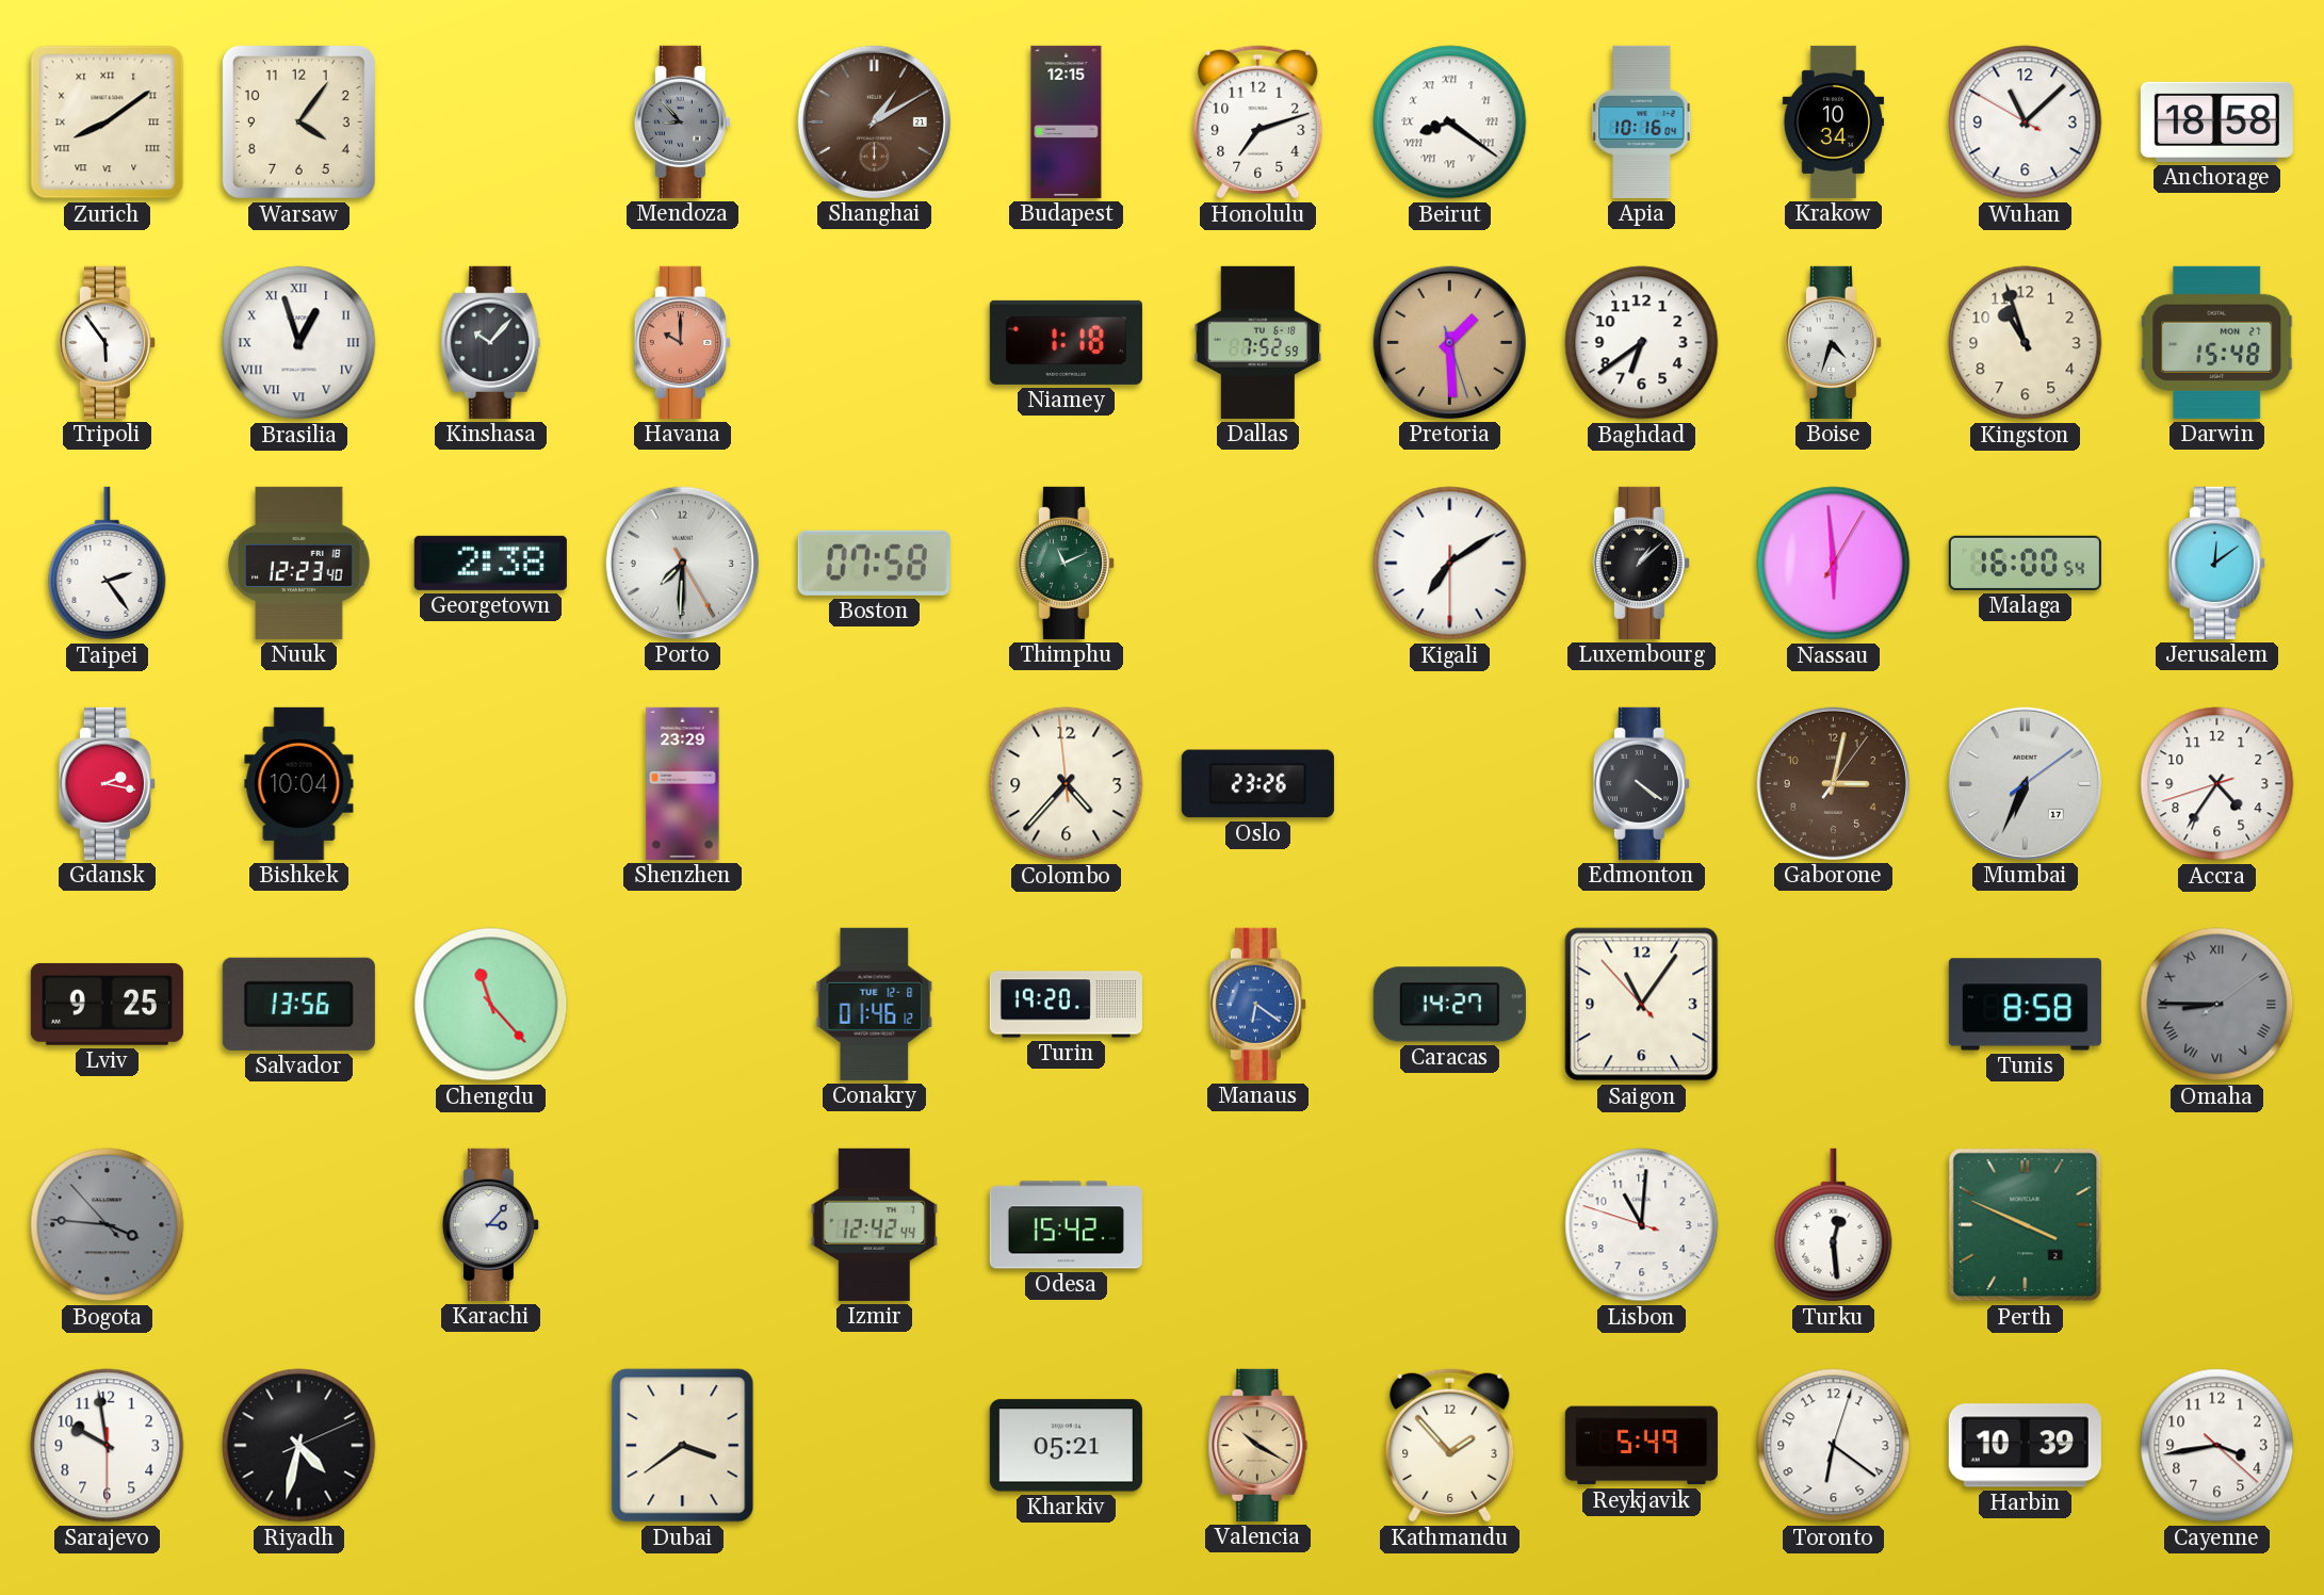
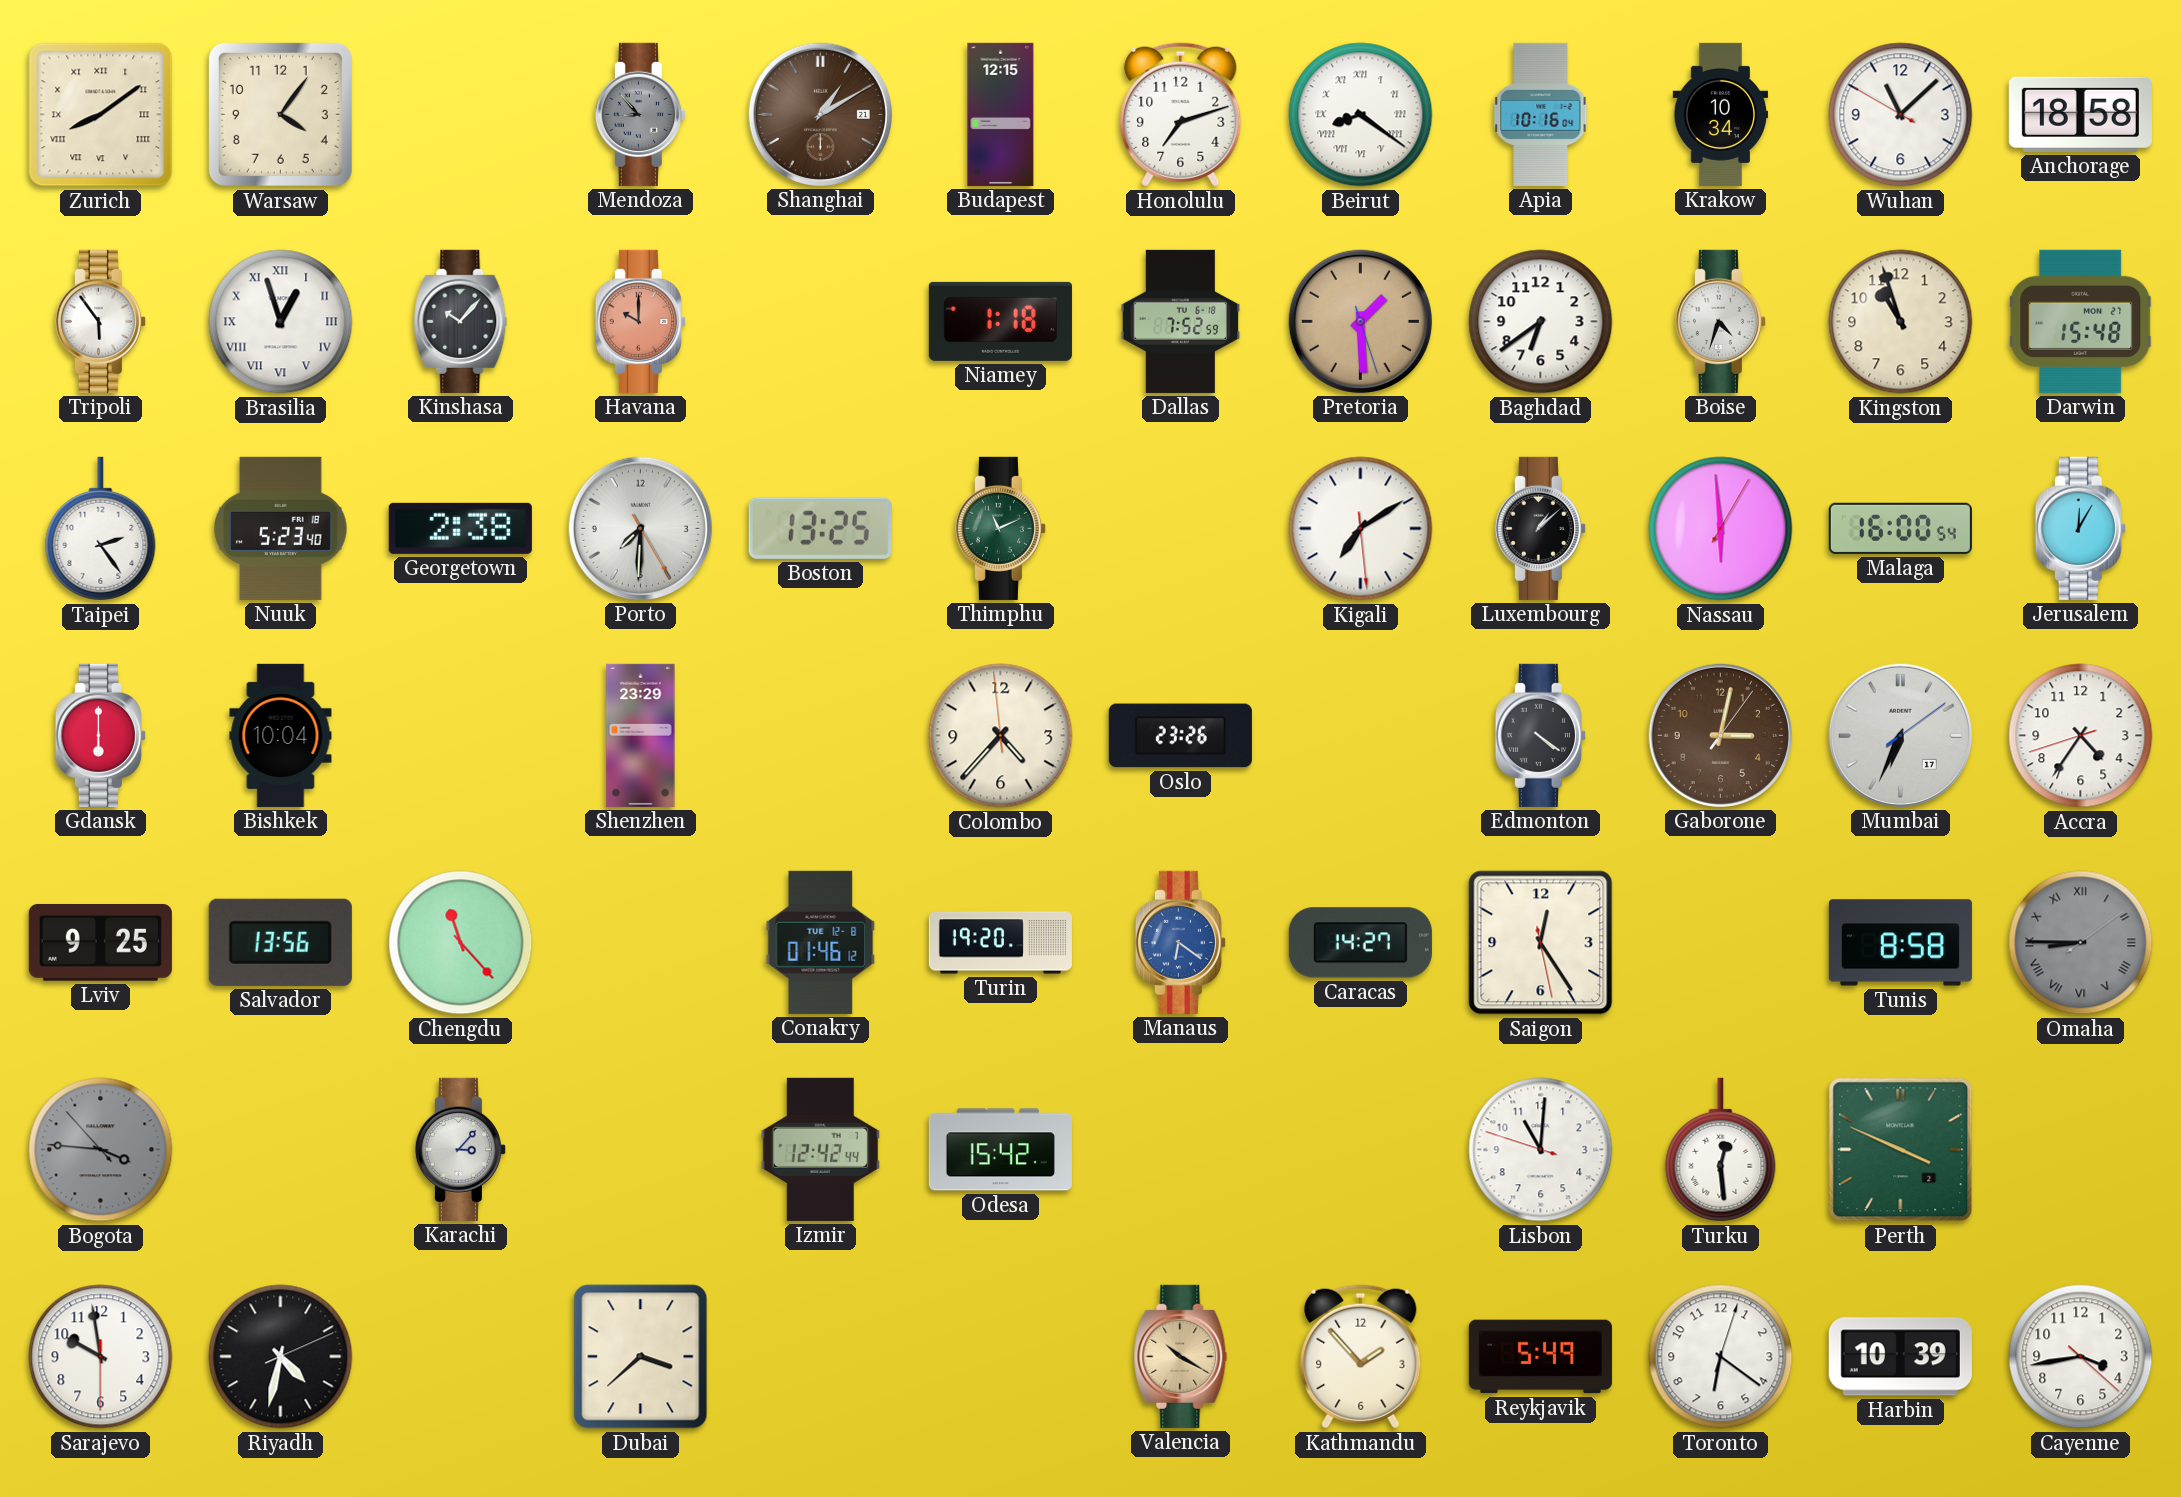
Nuuk: 12:23 -> 5:23
Boston: 07:58 -> 13:25
Kigali: 7:09:30 -> 7:09:29
Jerusalem: 12:09 -> 12:05
Gdansk: 2:17 -> 6:00
Saigon: 11:05 -> 12:24
Dubai: 3:39 -> 3:38
Kharkiv: 05:21 -> none
